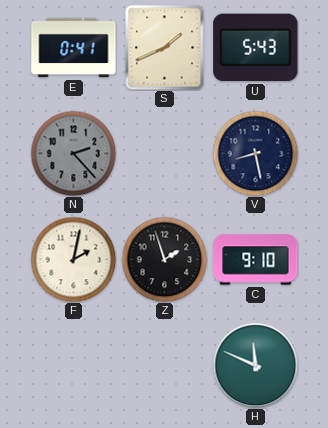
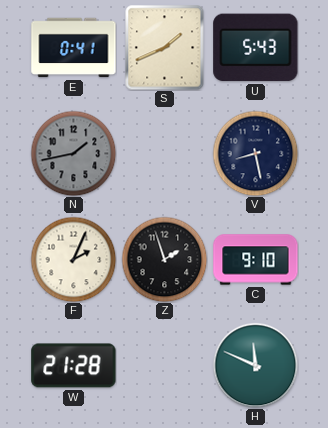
N: 2:23 -> 1:43
F: 2:02 -> 2:04
W: none -> 21:28
